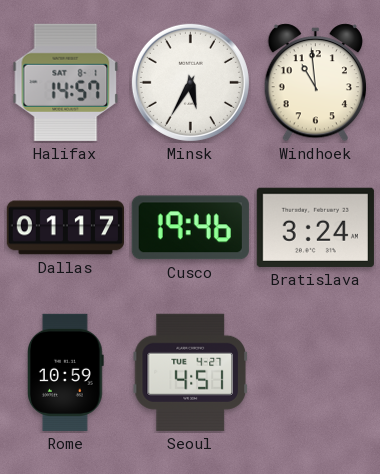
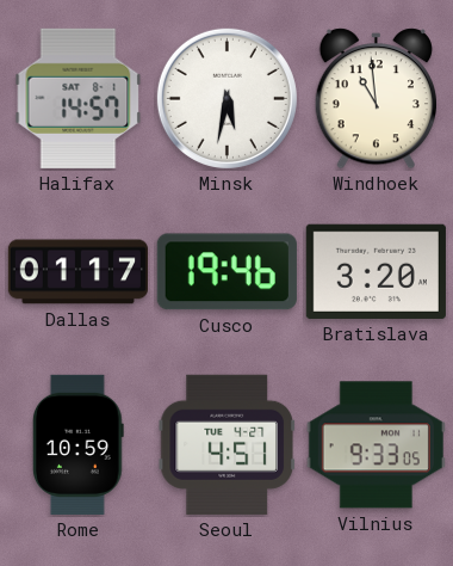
Minsk: 5:35 -> 5:32
Bratislava: 3:24 -> 3:20
Vilnius: none -> 9:33
